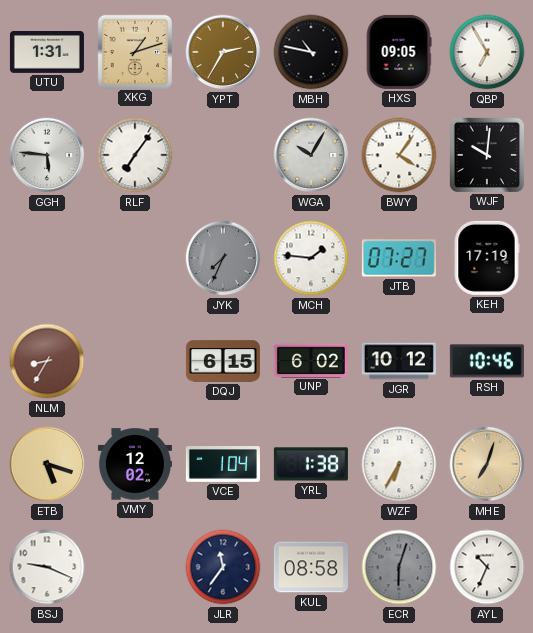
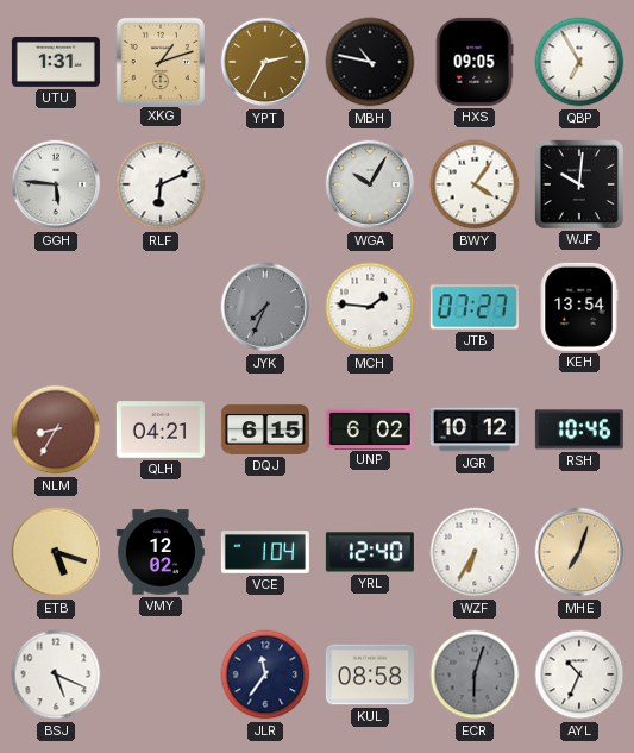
RLF: 7:06 -> 6:11
KEH: 17:19 -> 13:54
QLH: none -> 04:21
YRL: 1:38 -> 12:40
BSJ: 9:19 -> 5:19
